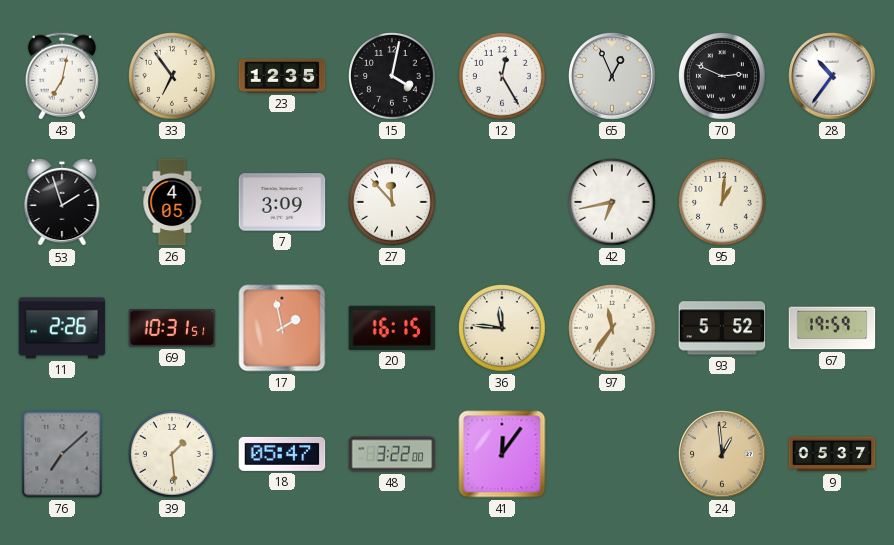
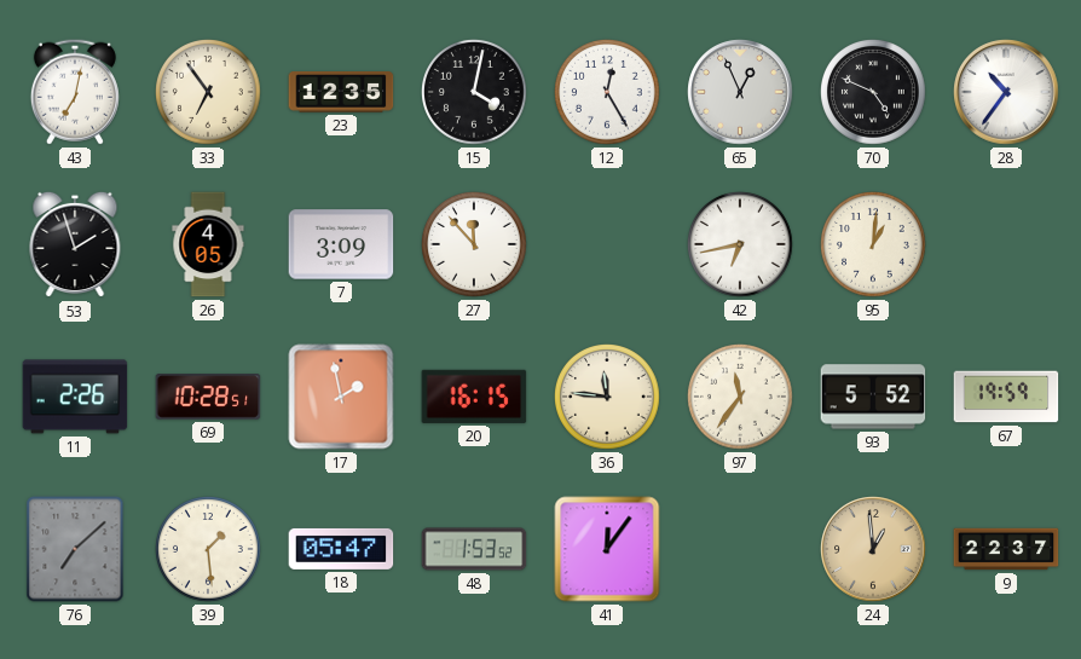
70: 2:49 -> 4:49
69: 10:31 -> 10:28
48: 3:22 -> 1:53
9: 05:37 -> 22:37
